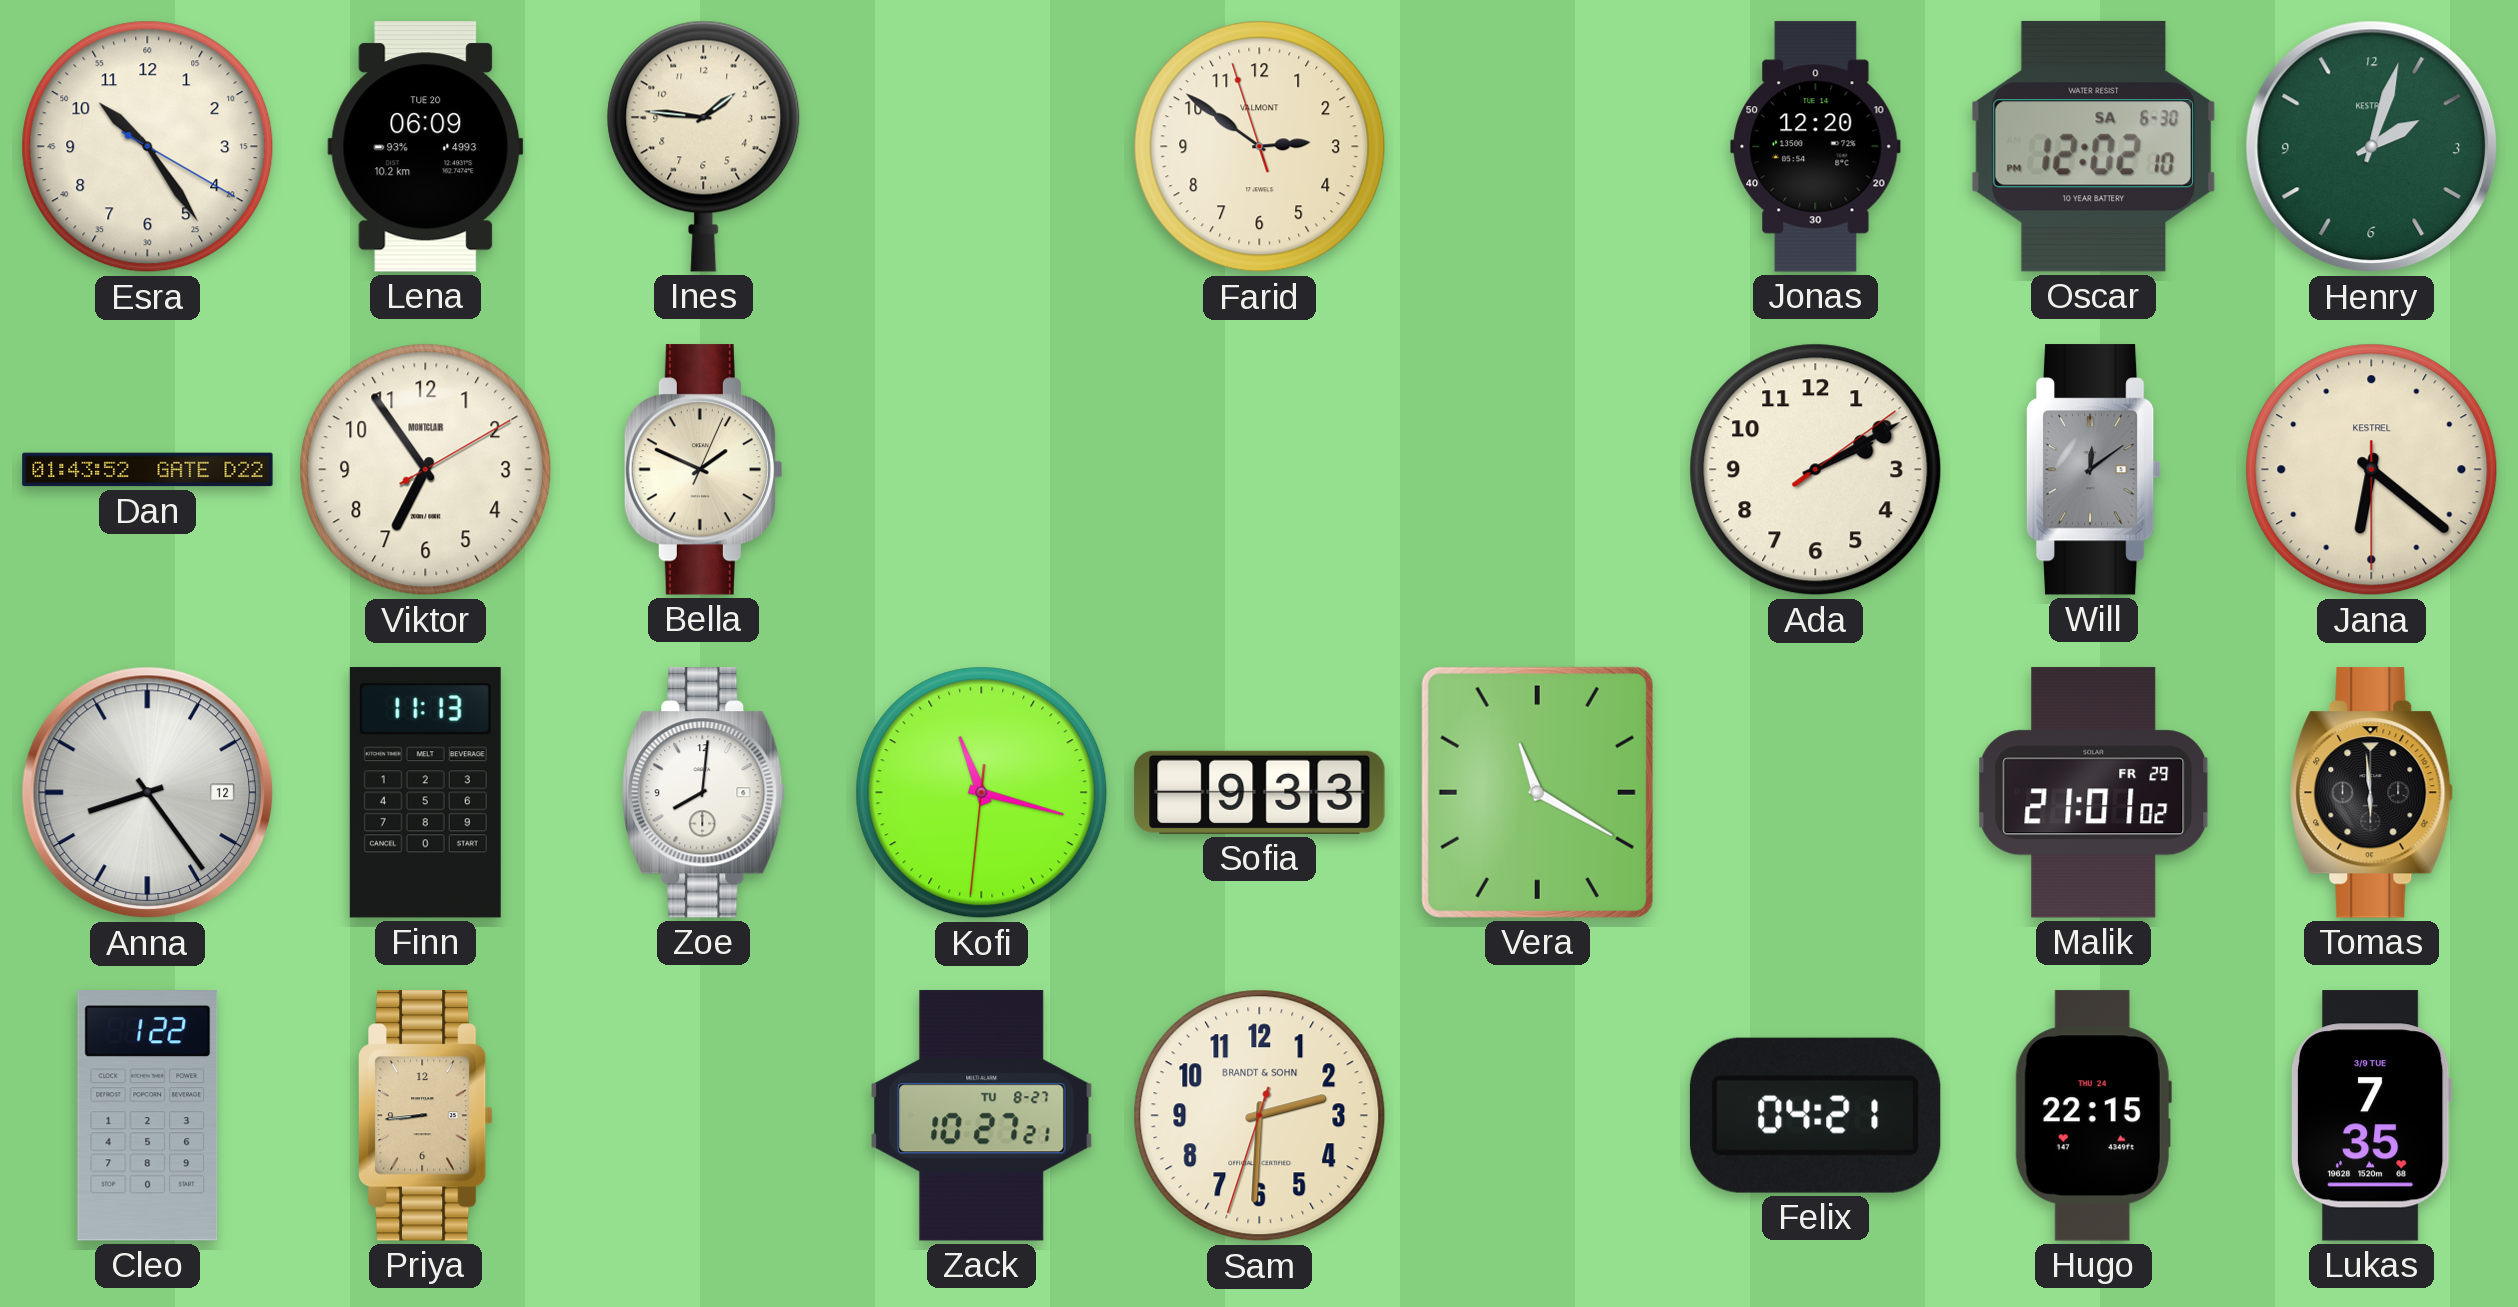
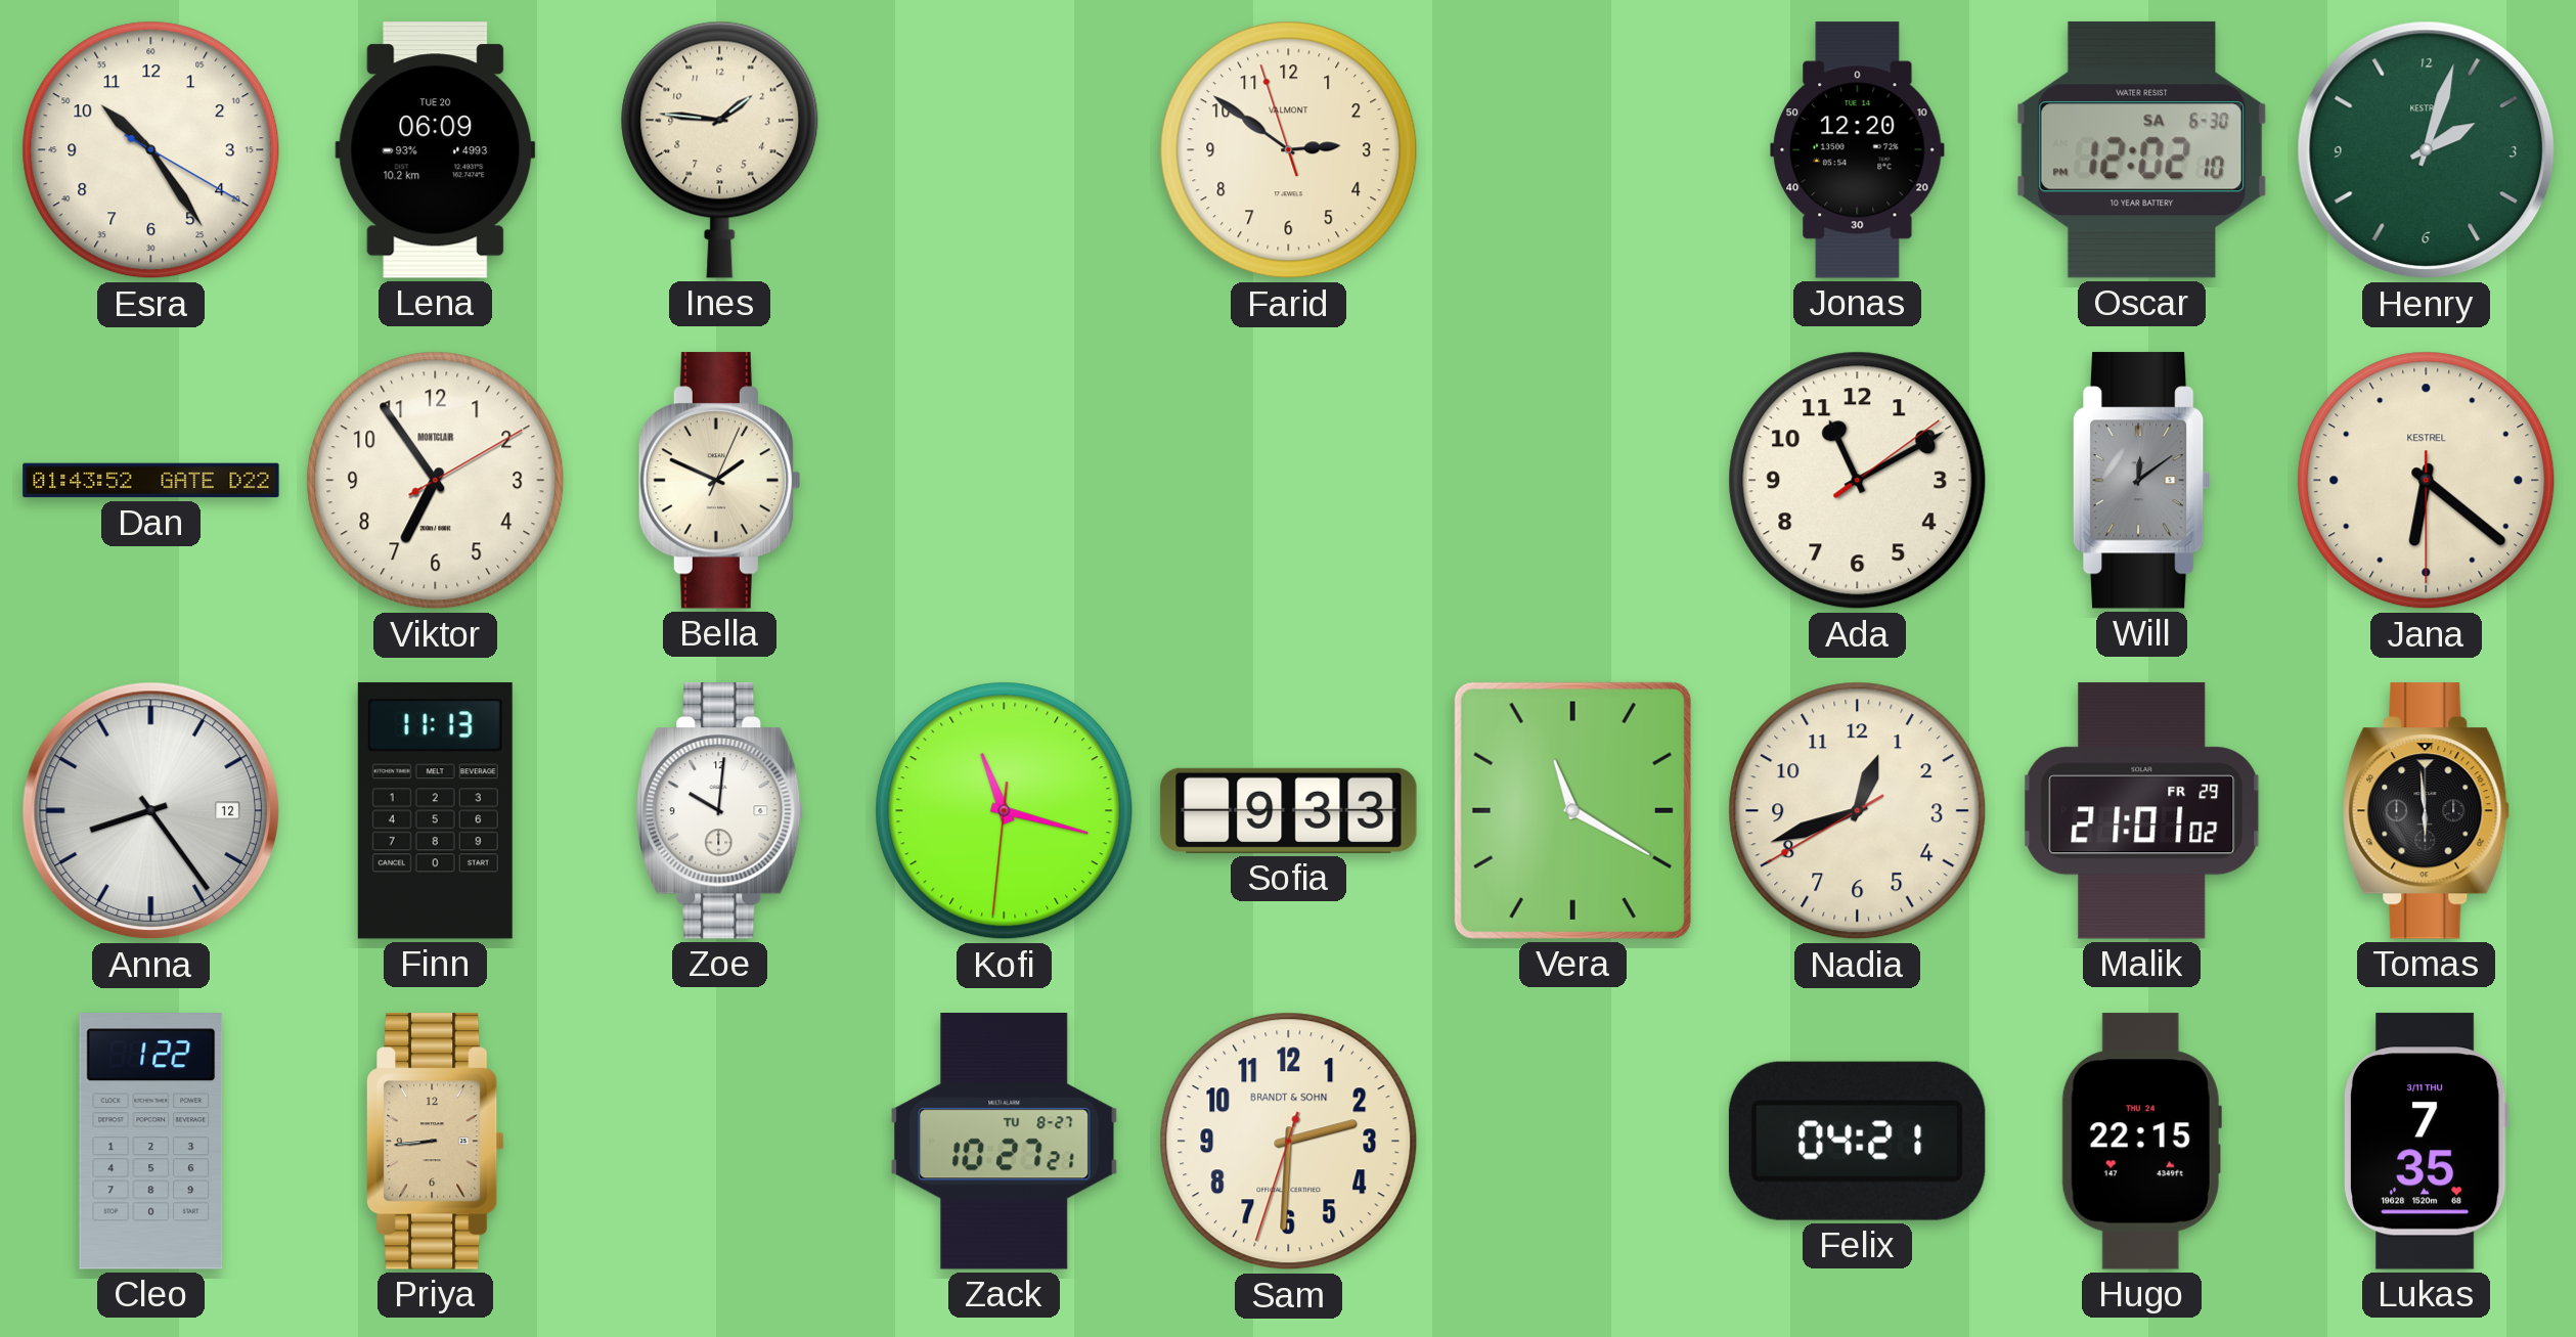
Ada: 2:10 -> 11:10
Zoe: 8:01 -> 10:01
Nadia: none -> 12:41
Lukas date: 3/9 TUE -> 3/11 THU
